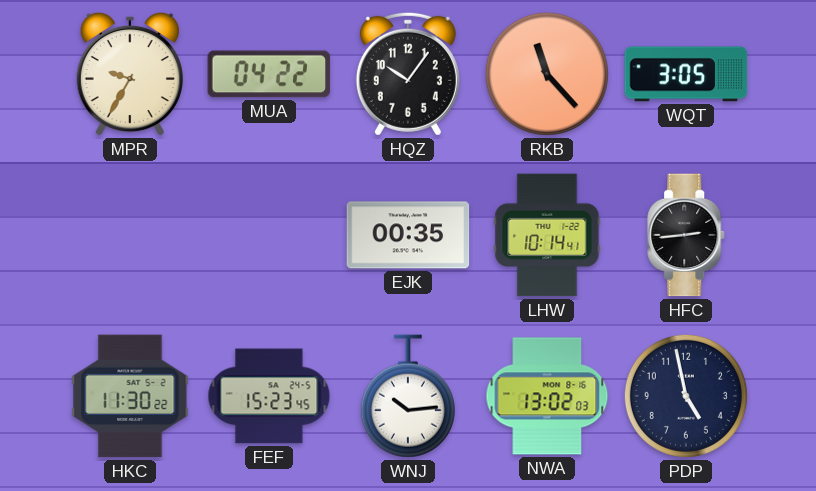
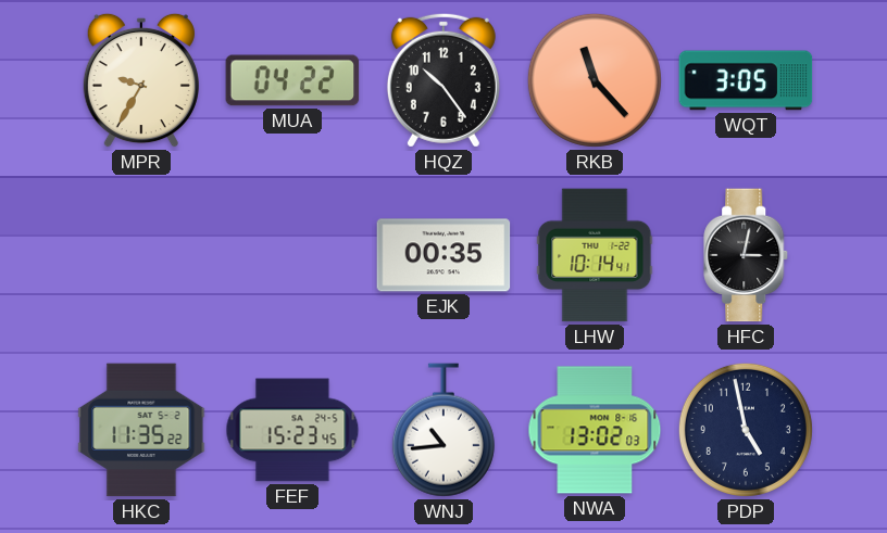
HQZ: 10:06 -> 10:24
HFC: 2:44 -> 3:02
HKC: 11:30 -> 11:35
WNJ: 10:14 -> 10:44
